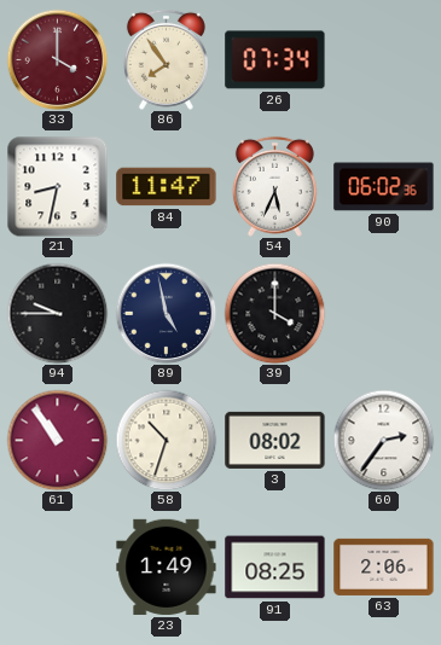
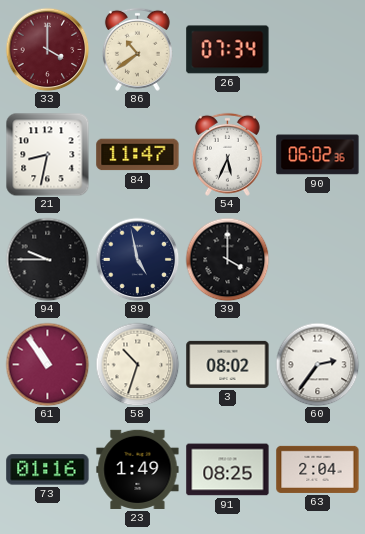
86: 7:54 -> 10:39
73: none -> 01:16
63: 2:06 -> 2:04
